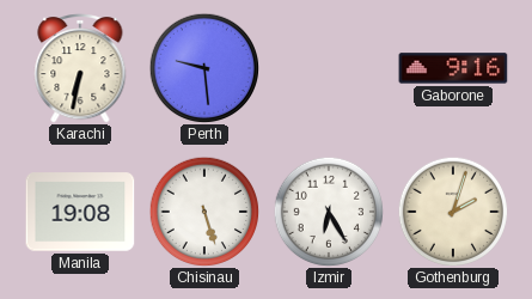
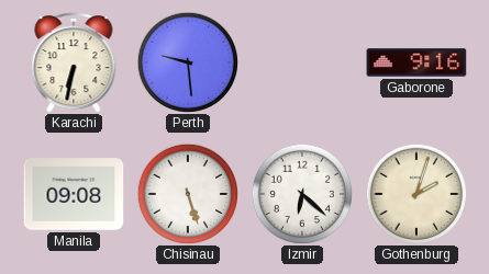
Manila: 19:08 -> 09:08
Izmir: 6:25 -> 6:22
